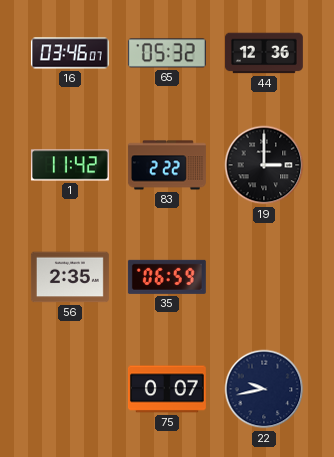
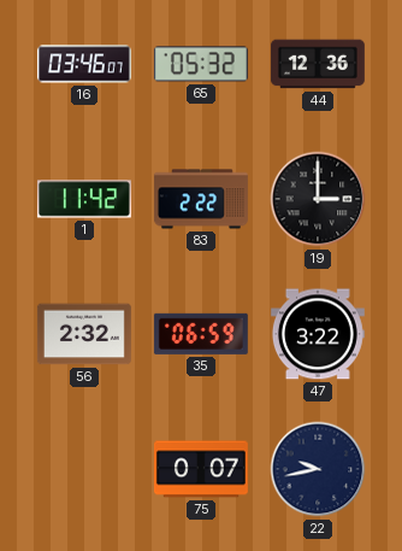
56: 2:35 -> 2:32
47: none -> 3:22
